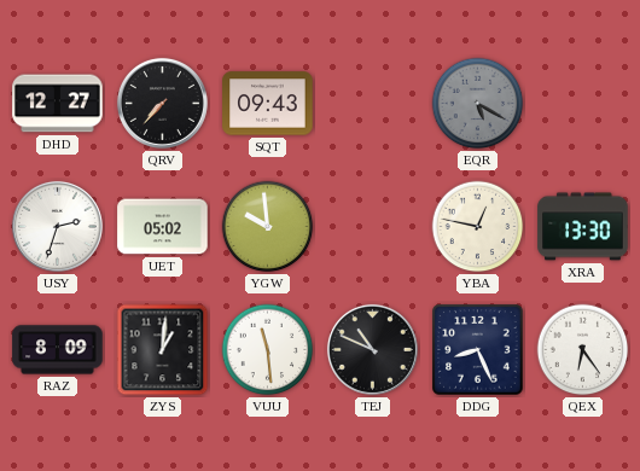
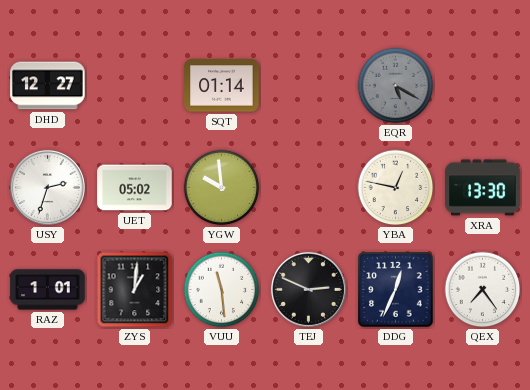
QRV: 7:37 -> none
SQT: 09:43 -> 01:14
RAZ: 8:09 -> 1:01
TEJ: 10:49 -> 2:49
DDG: 8:26 -> 12:34
QEX: 6:24 -> 7:24
